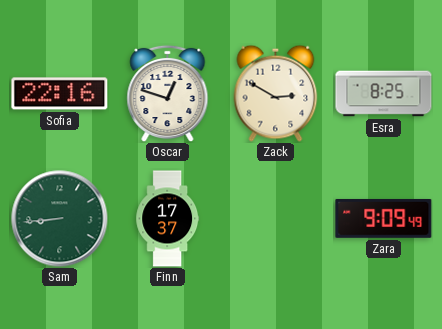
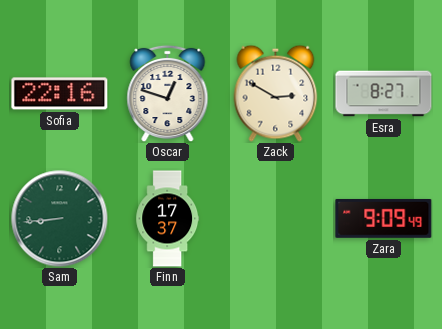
Esra: 8:25 -> 8:27
